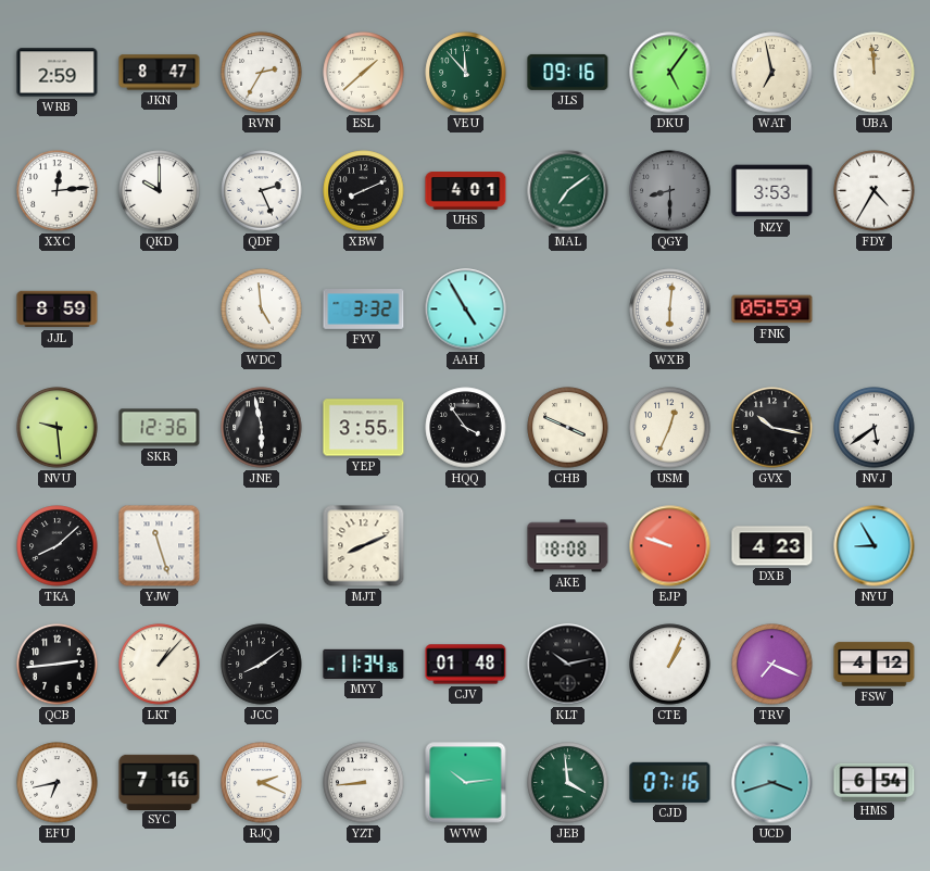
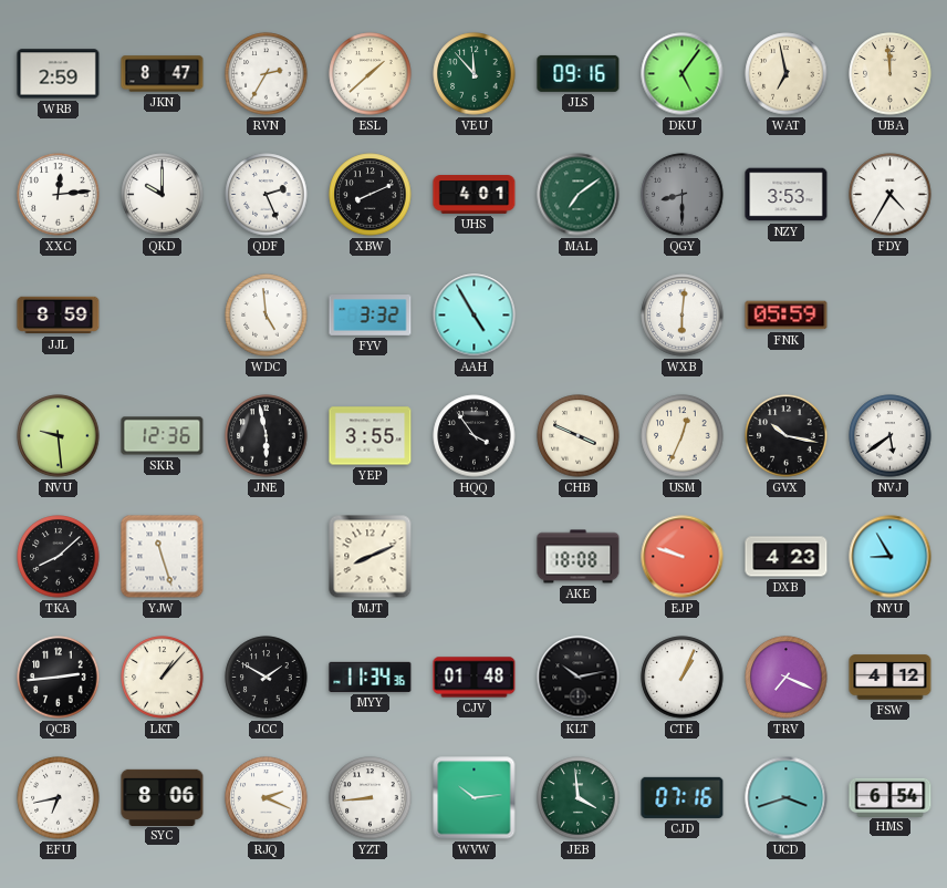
JCC: 8:09 -> 1:50
SYC: 7:16 -> 8:06
